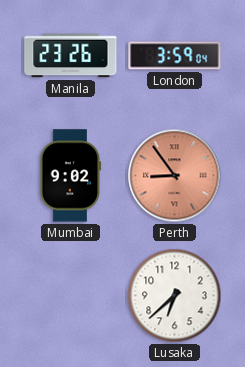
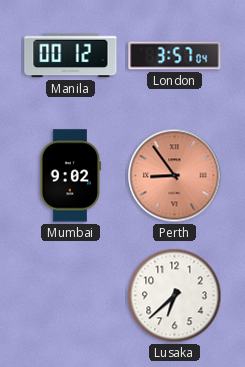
Manila: 23:26 -> 00:12
London: 3:59 -> 3:57
